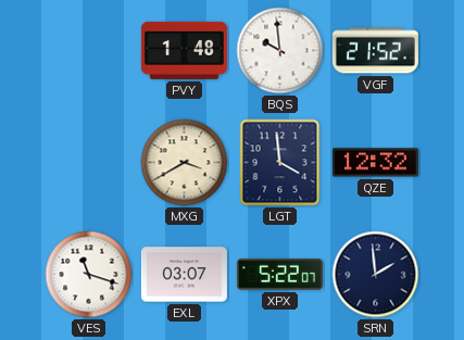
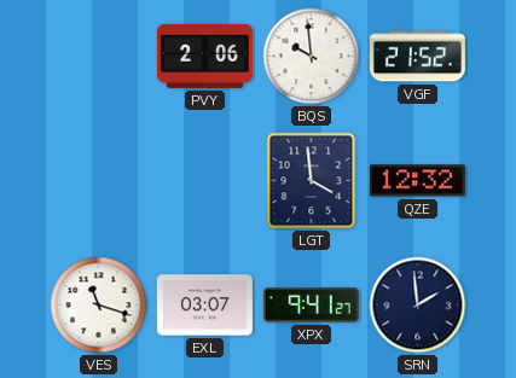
PVY: 1:48 -> 2:06
MXG: 3:40 -> none
XPX: 5:22 -> 9:41
